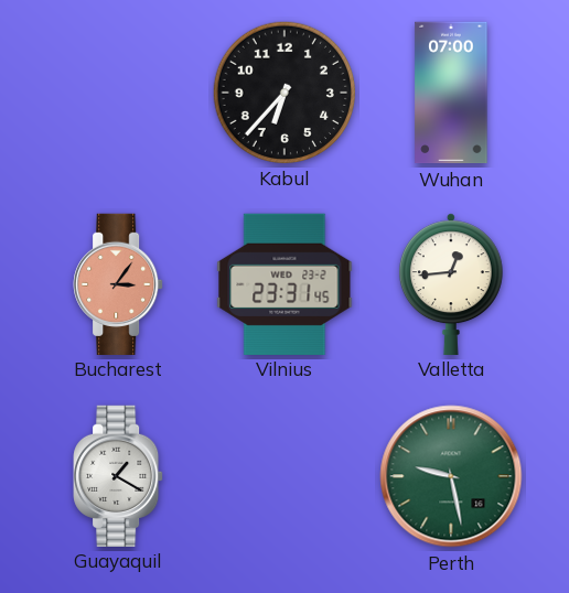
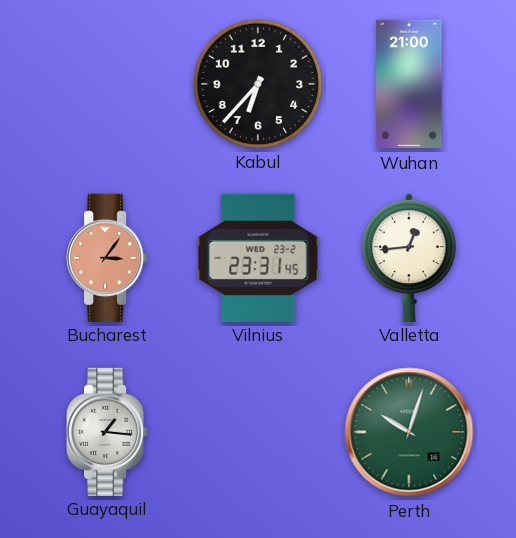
Wuhan: 07:00 -> 21:00
Guayaquil: 1:20 -> 1:16
Perth: 9:28 -> 10:03
